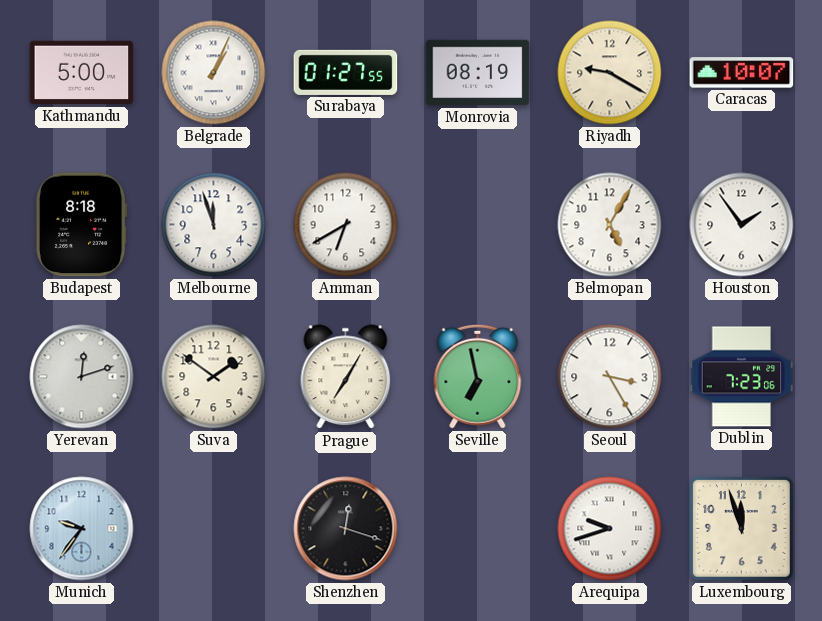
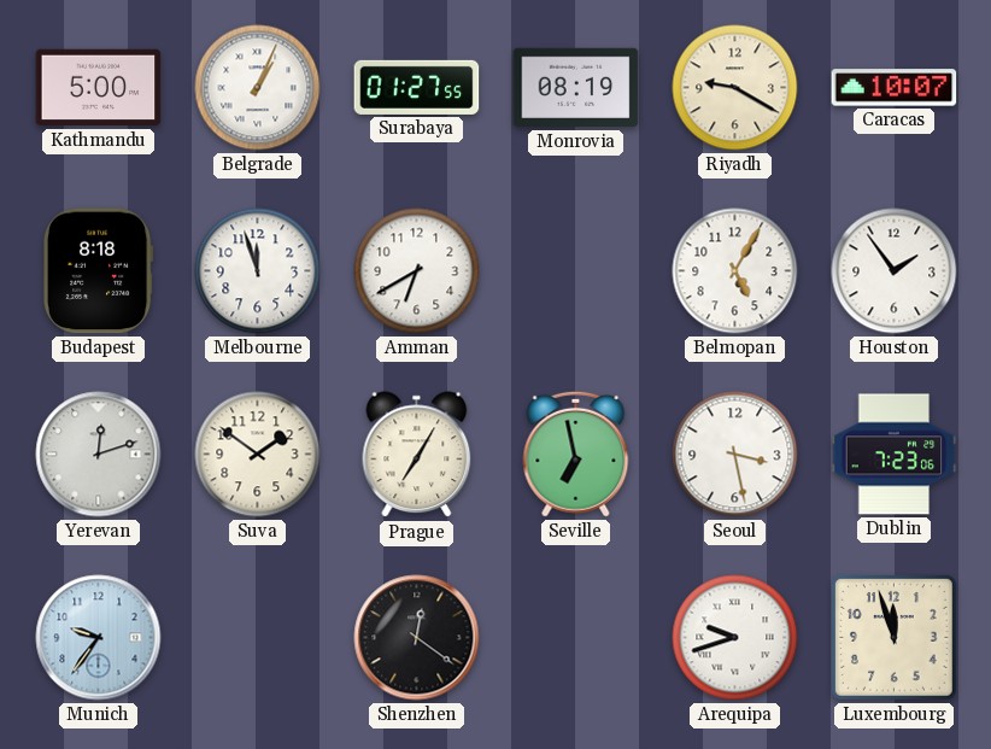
Seoul: 3:25 -> 3:28
Shenzhen: 12:18 -> 12:21
